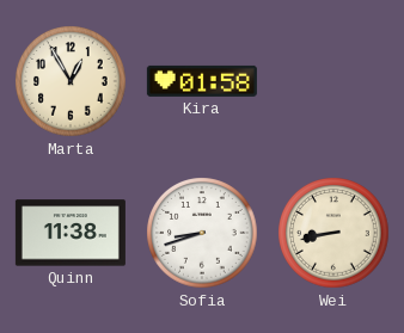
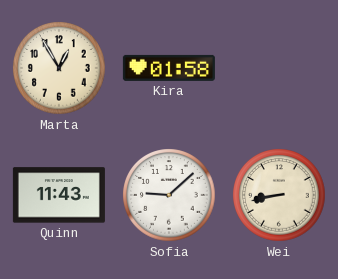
Quinn: 11:38 -> 11:43
Sofia: 8:42 -> 9:08
